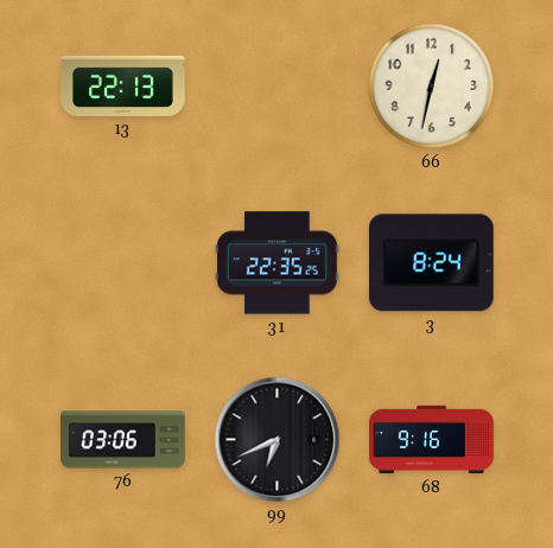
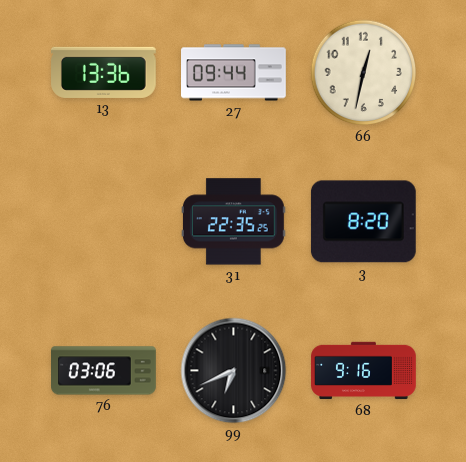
13: 22:13 -> 13:36
27: none -> 09:44
3: 8:24 -> 8:20
